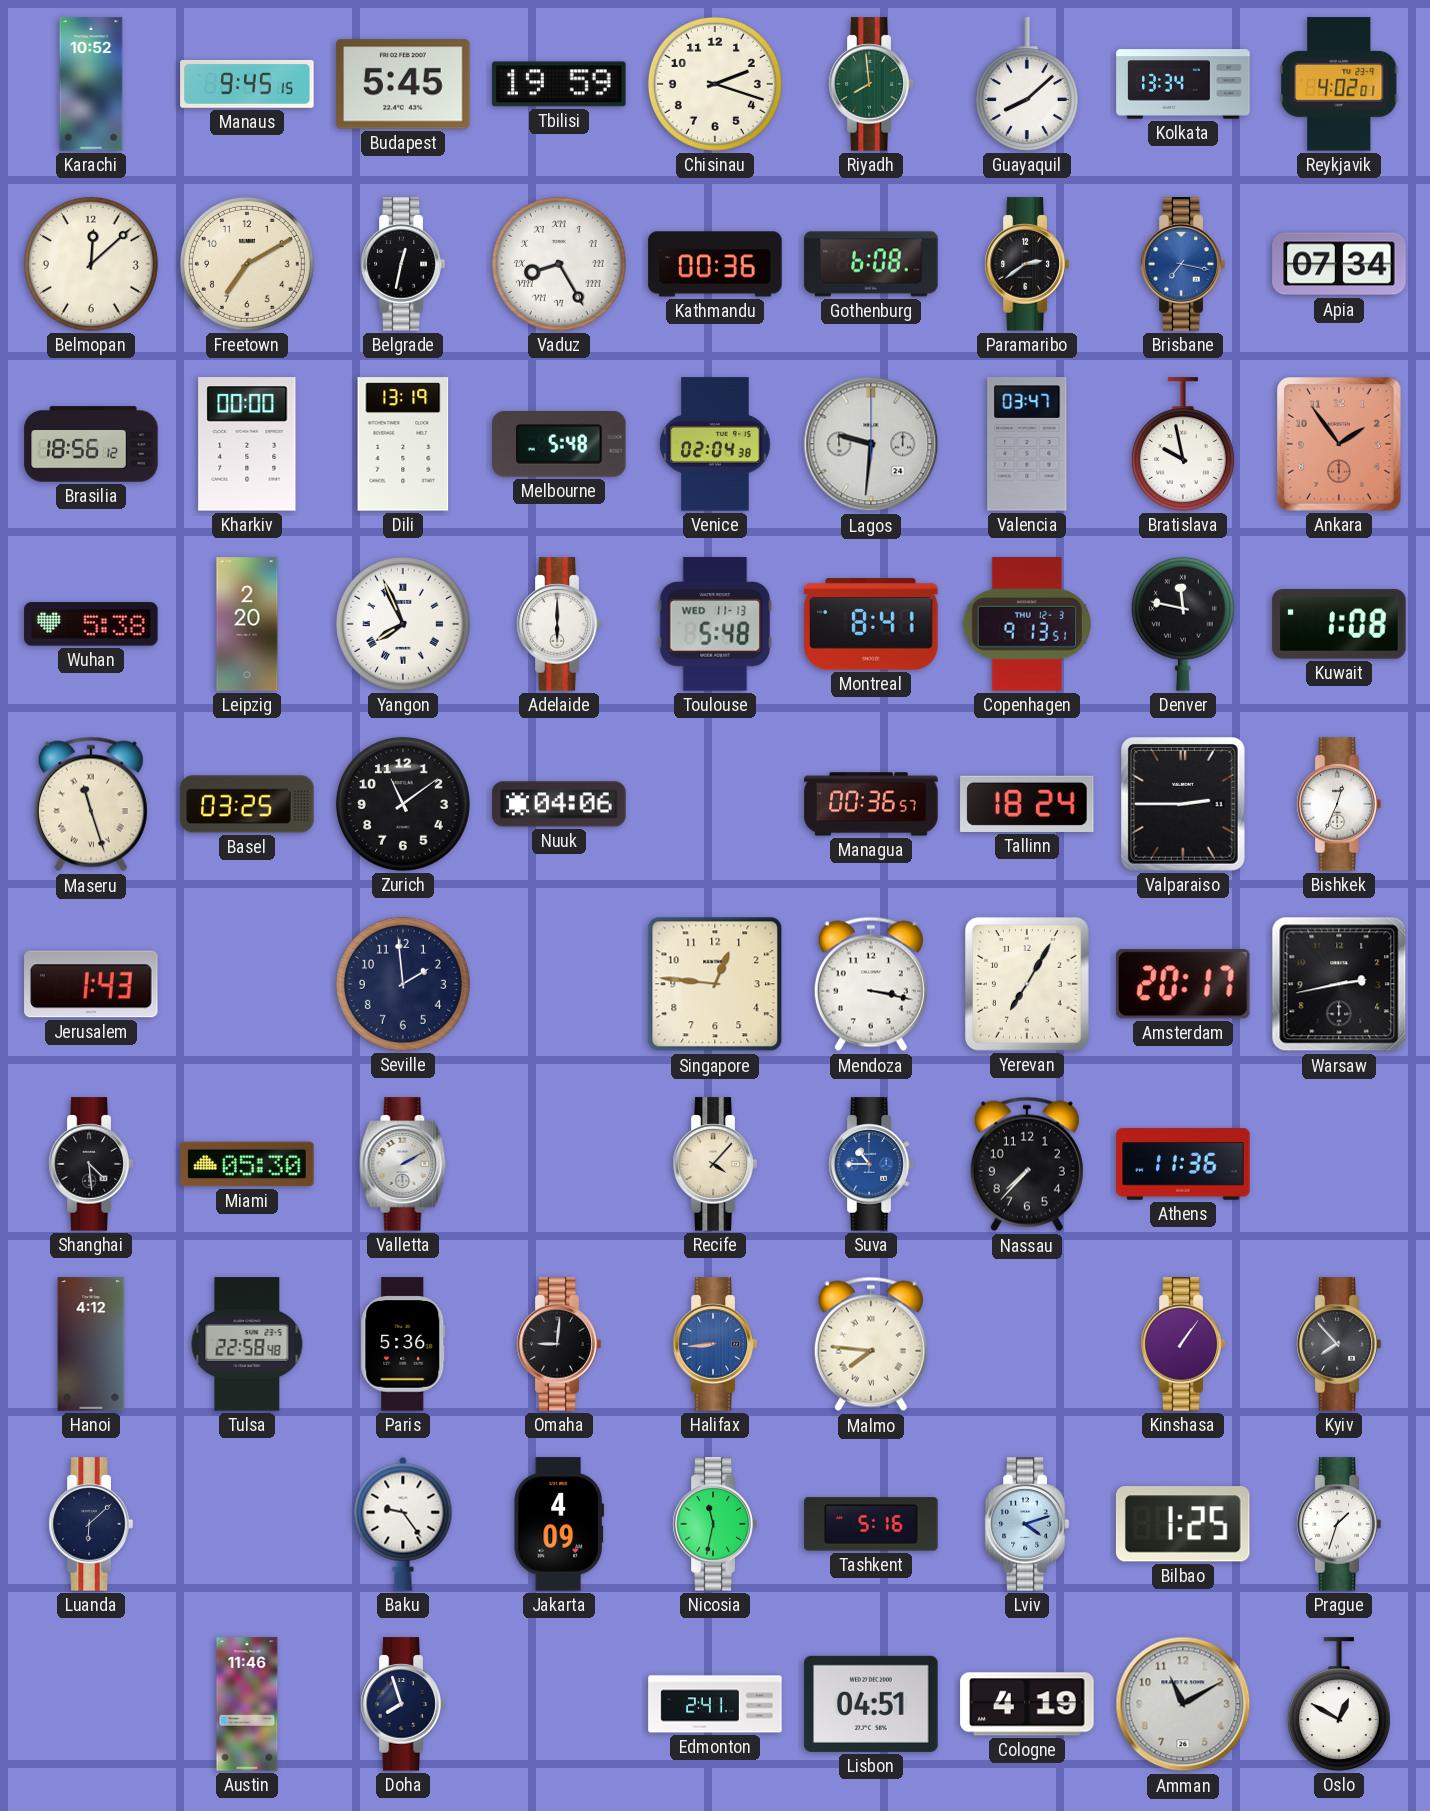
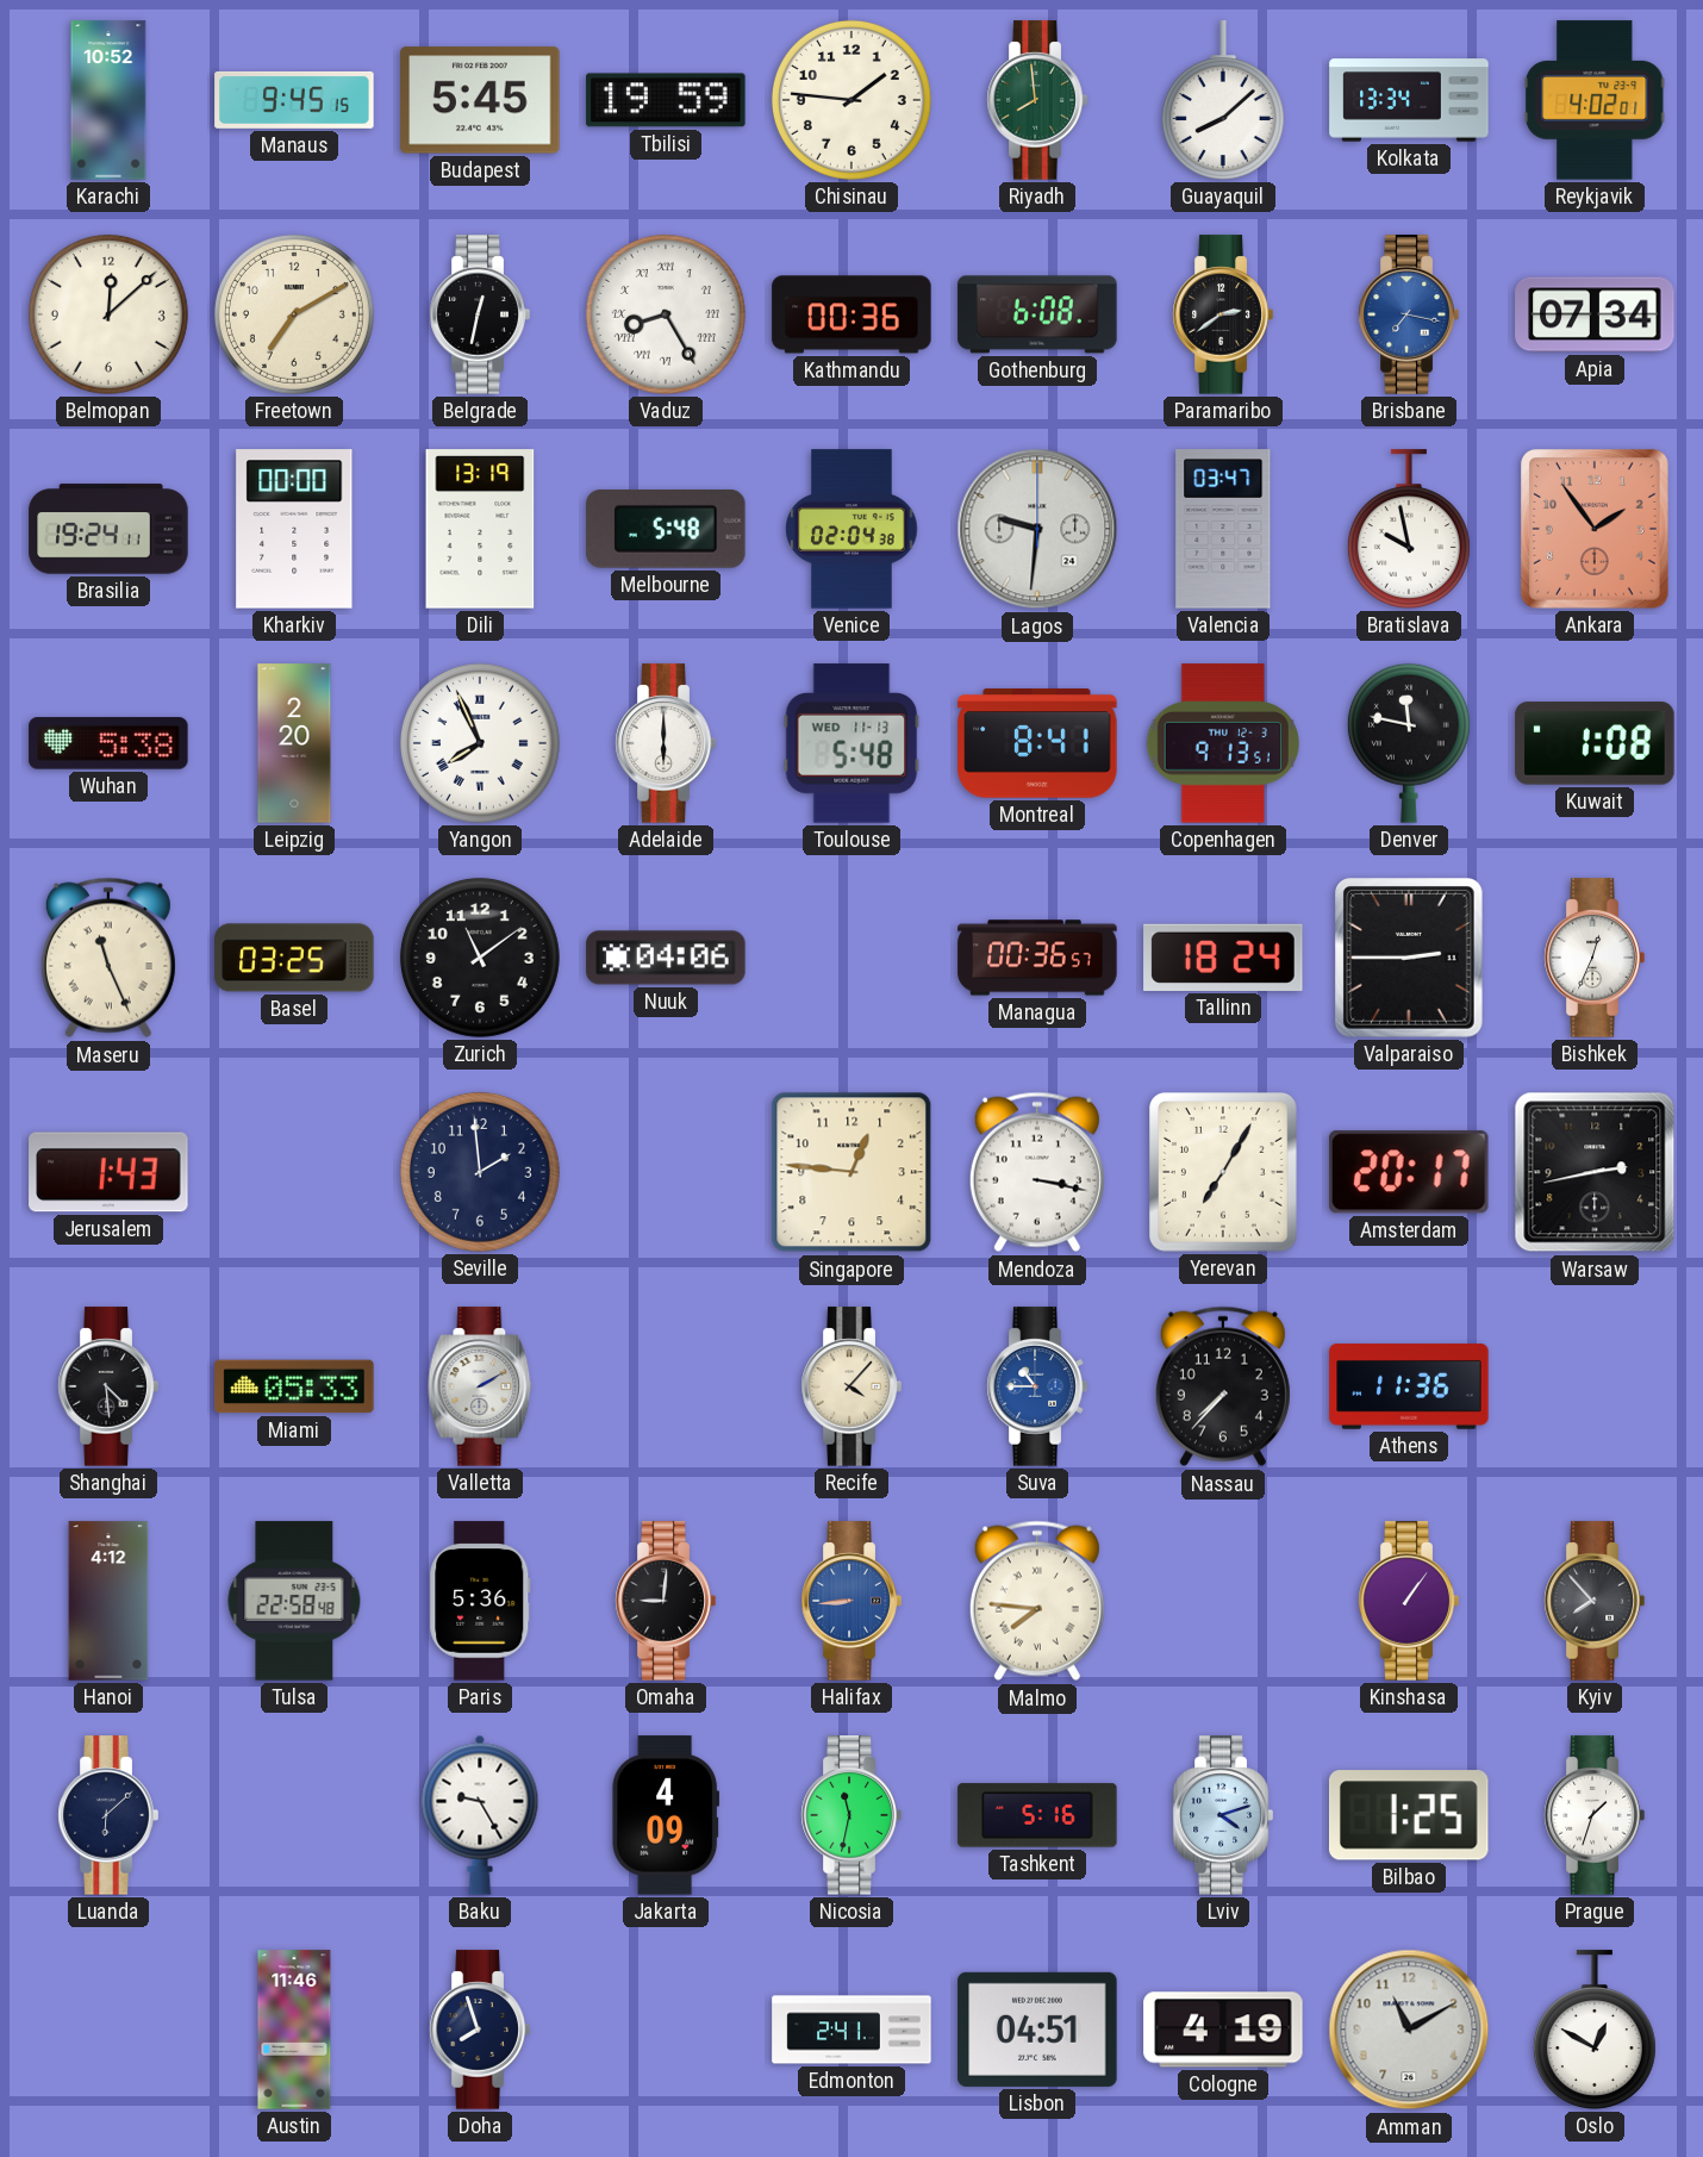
Chisinau: 2:18 -> 1:46
Brasilia: 18:56 -> 19:24
Maseru: 11:27 -> 11:26
Miami: 05:30 -> 05:33
Baku: 9:24 -> 9:25
